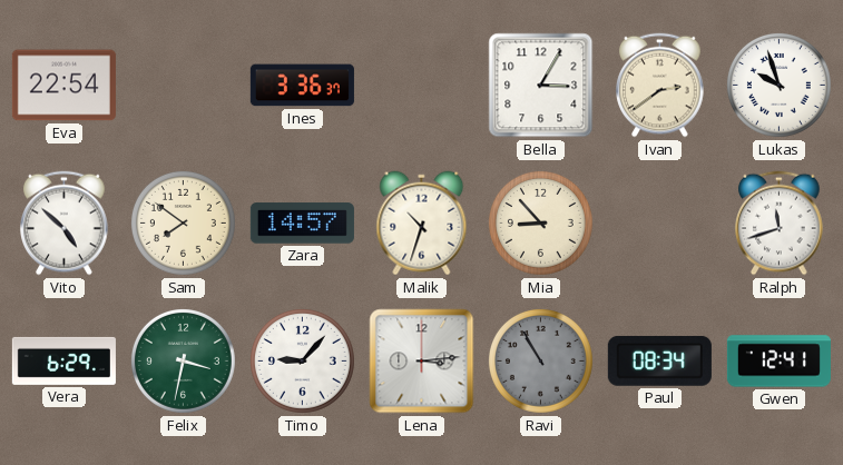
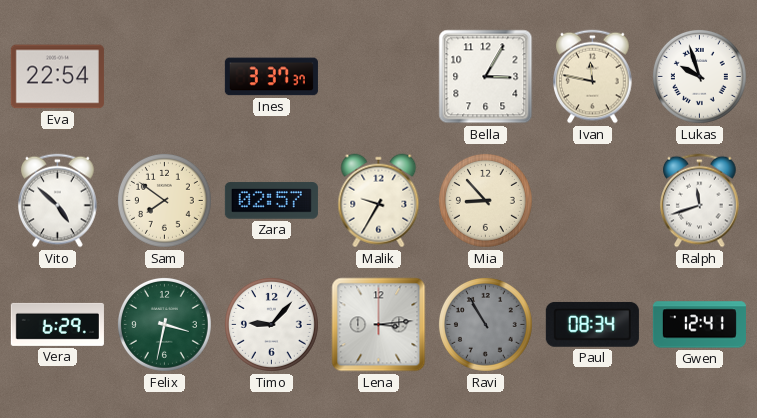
Ines: 3:36 -> 3:37
Ivan: 2:39 -> 11:47
Zara: 14:57 -> 02:57
Malik: 10:33 -> 9:35
